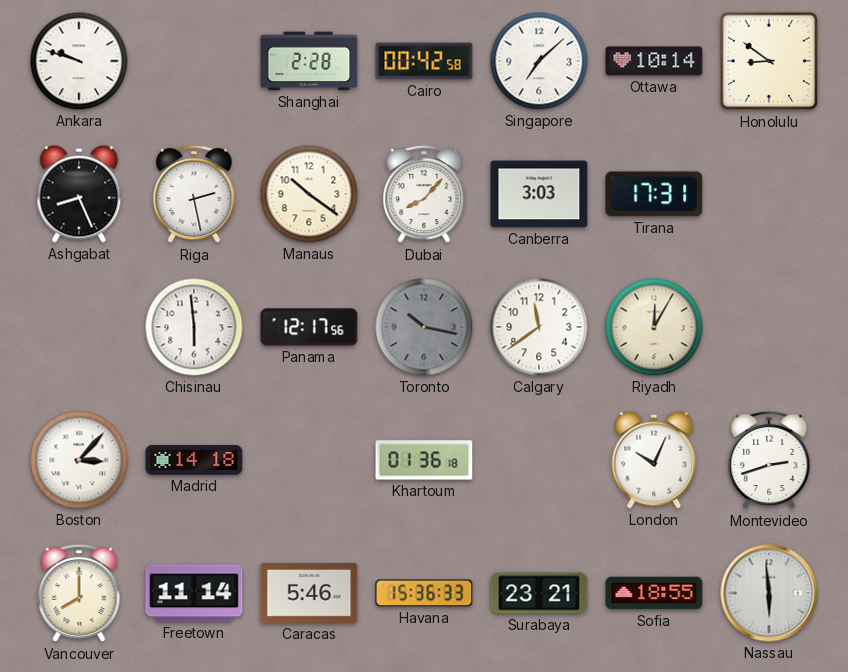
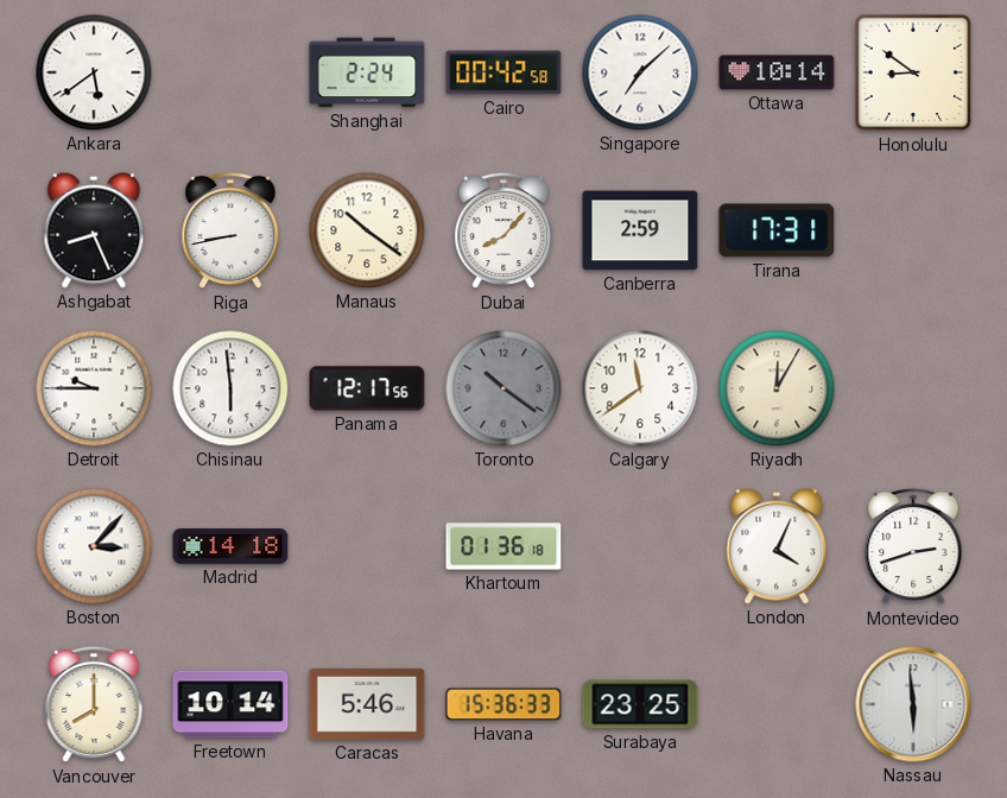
Ankara: 9:48 -> 5:39
Shanghai: 2:28 -> 2:24
Riga: 2:28 -> 8:43
Canberra: 3:03 -> 2:59
Detroit: none -> 9:45
Toronto: 10:17 -> 10:21
London: 10:04 -> 4:04
Freetown: 11:14 -> 10:14
Surabaya: 23:21 -> 23:25
Sofia: 18:55 -> none
